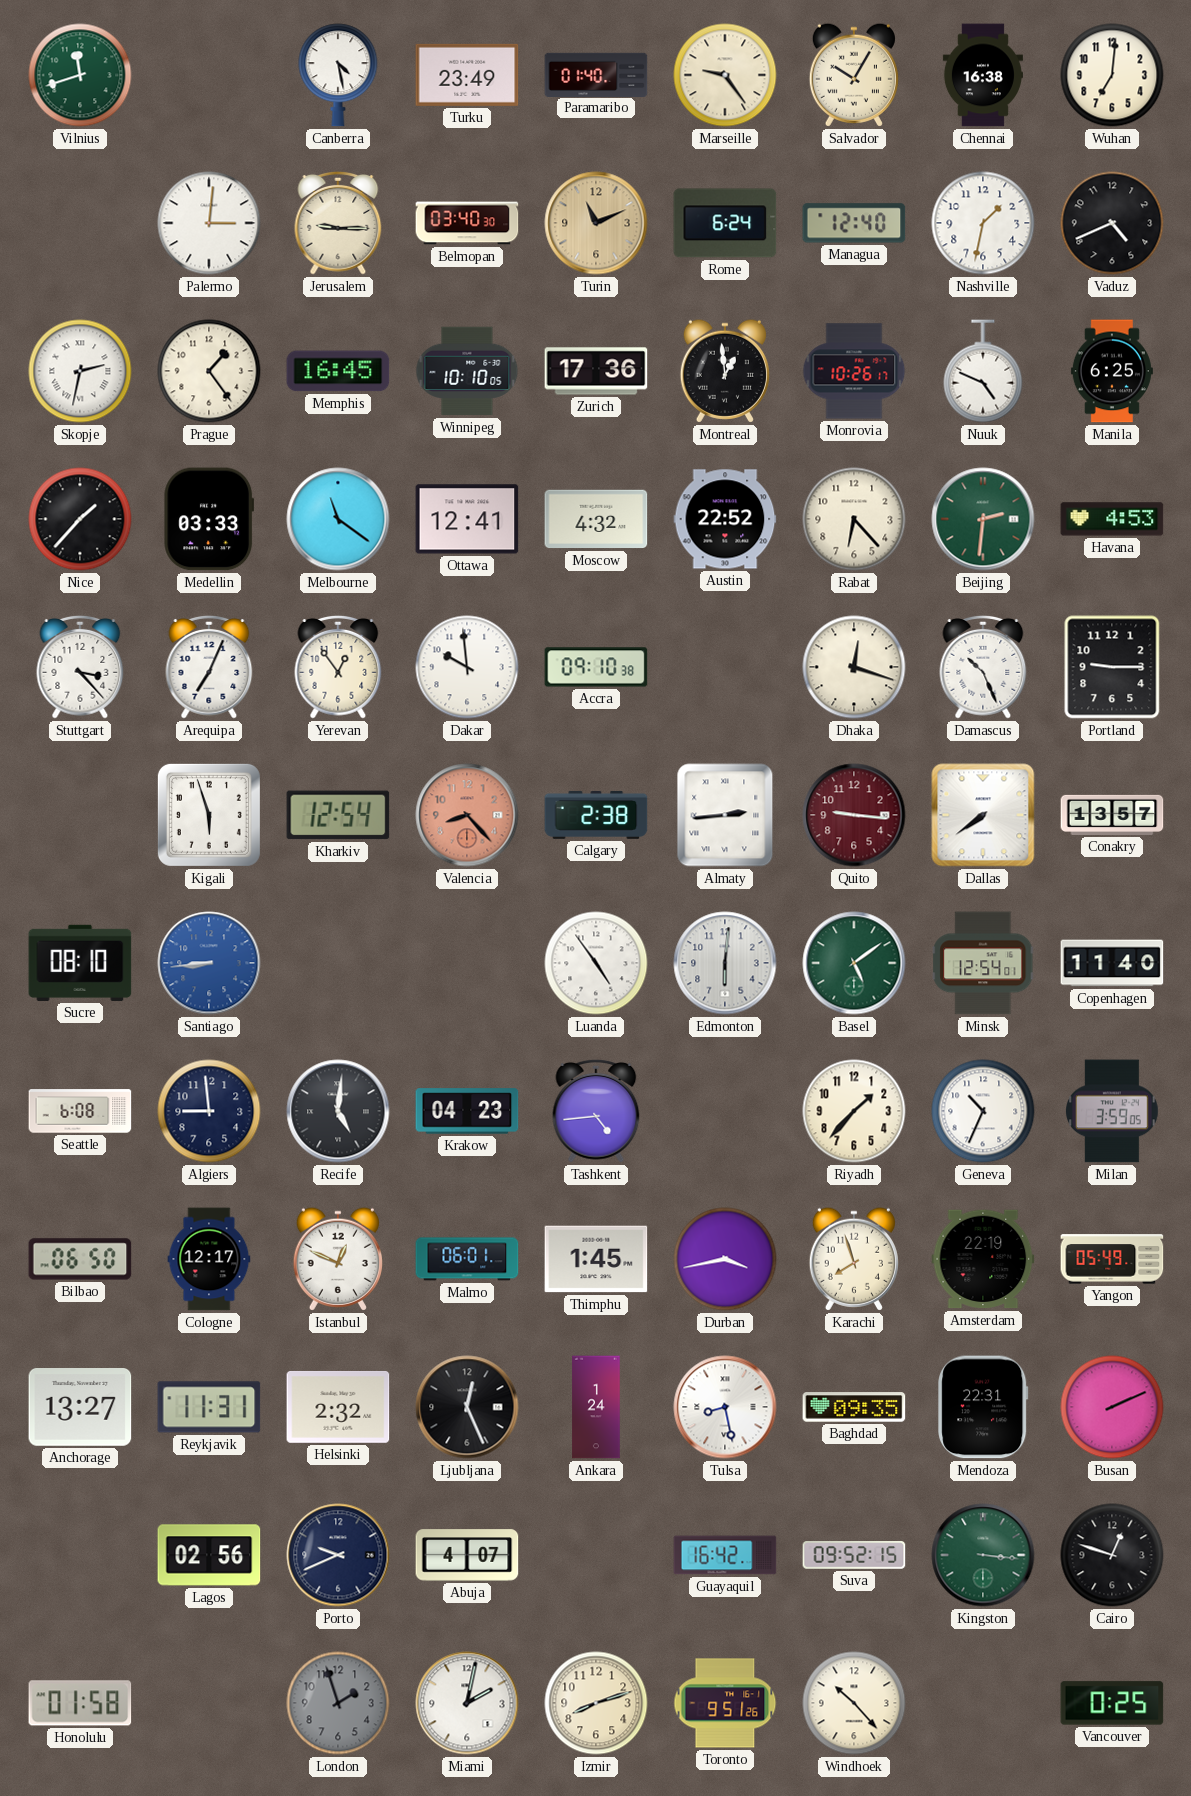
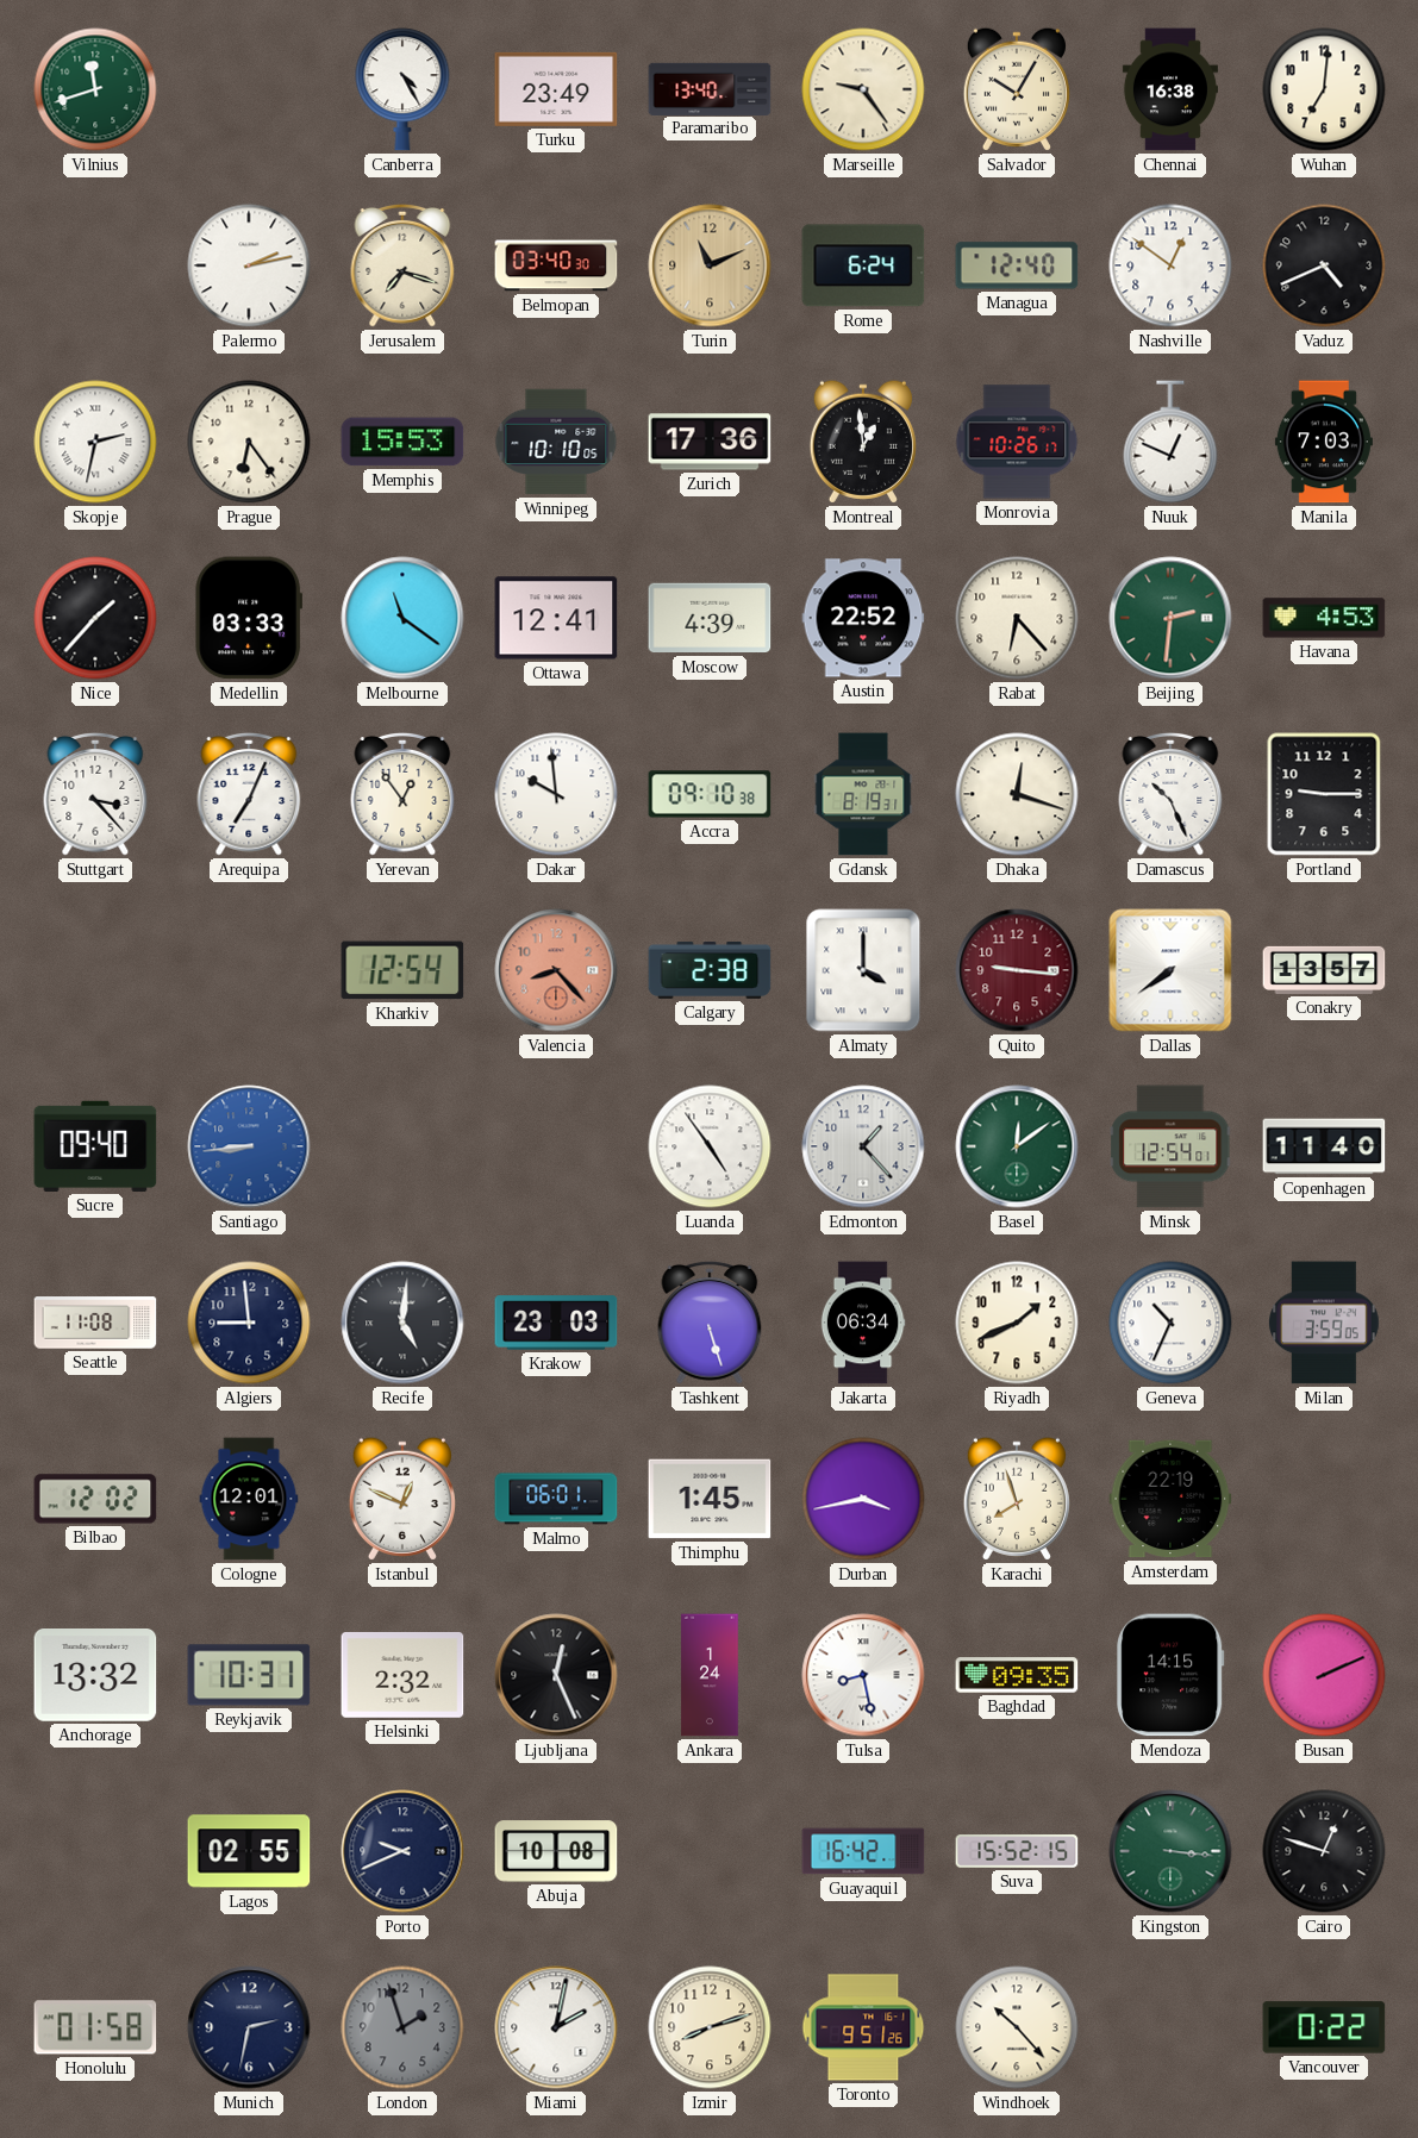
Canberra: 4:28 -> 4:25
Paramaribo: 01:40 -> 13:40
Palermo: 3:01 -> 2:13
Jerusalem: 9:15 -> 7:18
Nashville: 1:32 -> 12:51
Prague: 1:24 -> 6:24
Memphis: 16:45 -> 15:53
Nuuk: 4:49 -> 12:49
Manila: 6:25 -> 7:03
Moscow: 4:32 -> 4:39
Gdansk: none -> 8:19
Kigali: 5:57 -> none
Almaty: 2:44 -> 4:00
Sucre: 08:10 -> 09:40
Edmonton: 6:01 -> 1:23
Basel: 5:09 -> 12:09
Seattle: 6:08 -> 11:08
Krakow: 04:23 -> 23:03
Tashkent: 4:44 -> 5:27
Jakarta: none -> 06:34
Riyadh: 1:37 -> 1:41
Bilbao: 06:50 -> 12:02
Cologne: 12:17 -> 12:01
Yangon: 05:49 -> none
Anchorage: 13:27 -> 13:32
Reykjavik: 11:31 -> 10:31
Mendoza: 22:31 -> 14:15
Lagos: 02:56 -> 02:55
Abuja: 4:07 -> 10:08
Suva: 09:52 -> 15:52
Munich: none -> 2:32
Vancouver: 0:25 -> 0:22
